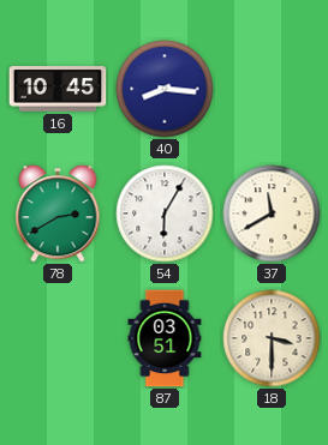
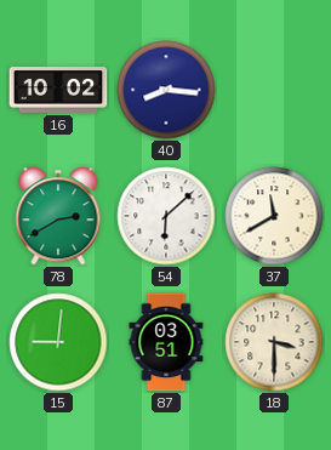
16: 10:45 -> 10:02
54: 6:05 -> 6:08
15: none -> 9:01
